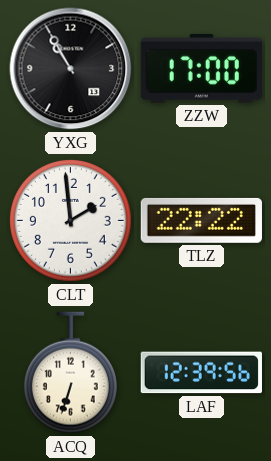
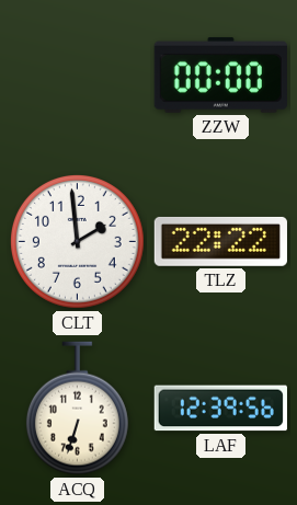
YXG: 10:55 -> none
ZZW: 17:00 -> 00:00
